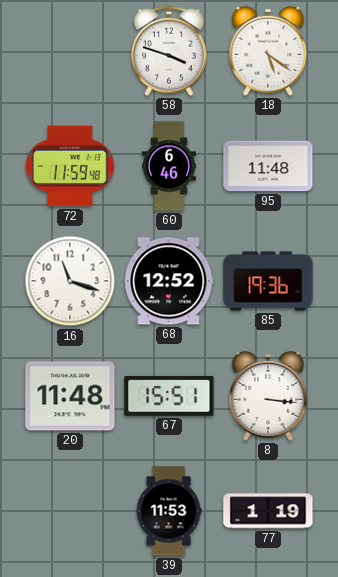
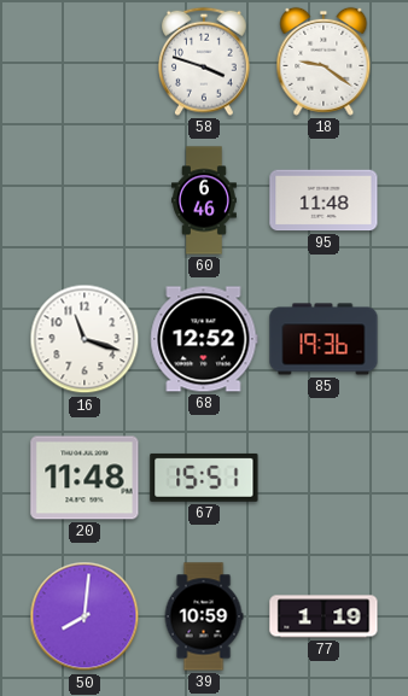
18: 5:21 -> 9:21
72: 11:59 -> none
8: 3:16 -> none
50: none -> 8:01
39: 11:53 -> 10:59
